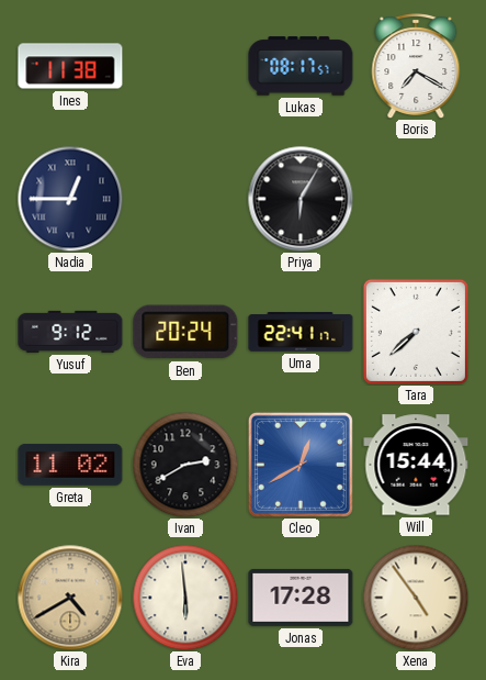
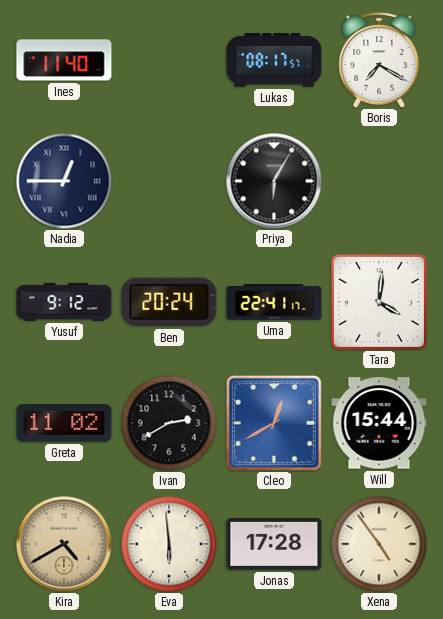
Ines: 11:38 -> 11:40
Tara: 7:38 -> 4:01
